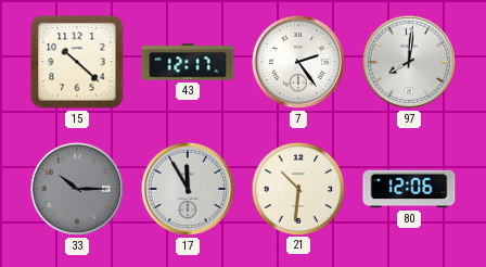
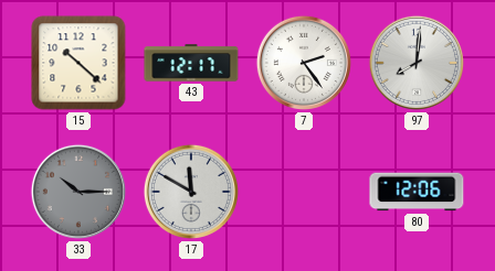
17: 11:55 -> 11:50
21: 10:31 -> none
